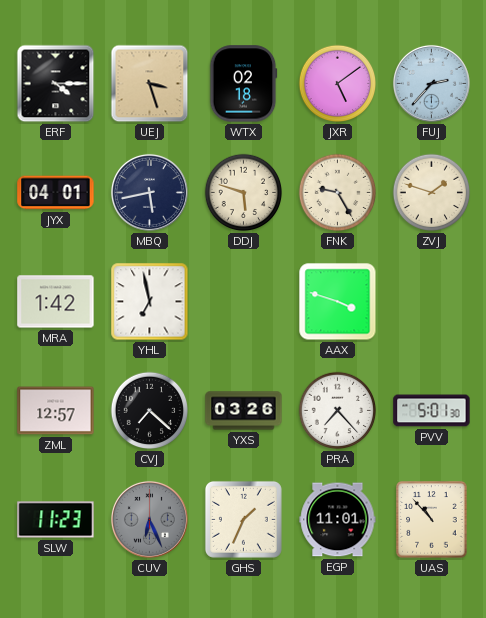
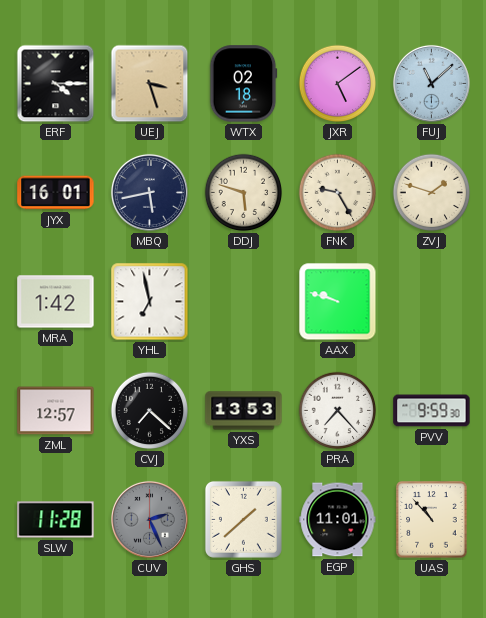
FUJ: 2:37 -> 11:08
JYX: 04:01 -> 16:01
AAX: 3:48 -> 9:48
YXS: 03:26 -> 13:53
PVV: 5:01 -> 9:59
SLW: 11:23 -> 11:28
CUV: 6:26 -> 2:26
GHS: 1:34 -> 1:38
